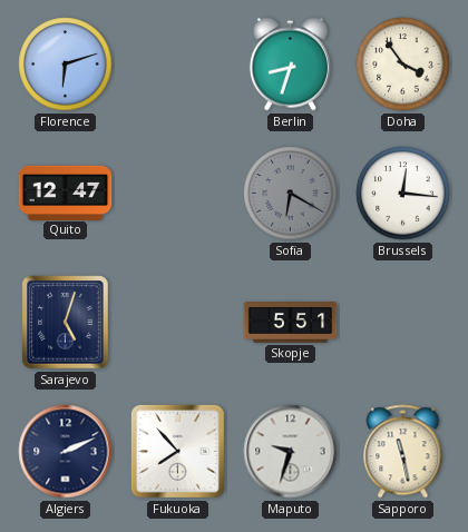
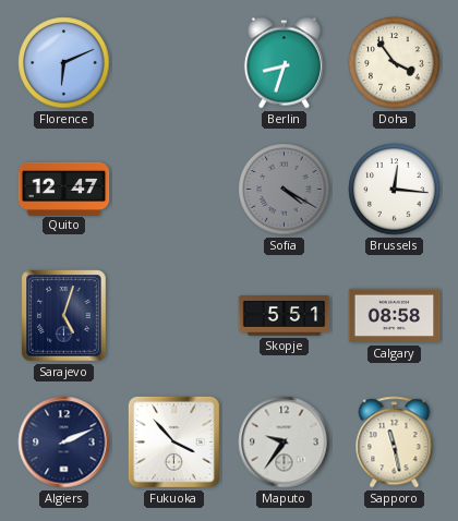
Florence: 6:12 -> 6:11
Sofia: 6:20 -> 4:20
Calgary: none -> 08:58
Fukuoka: 7:53 -> 3:53
Maputo: 9:33 -> 9:36
